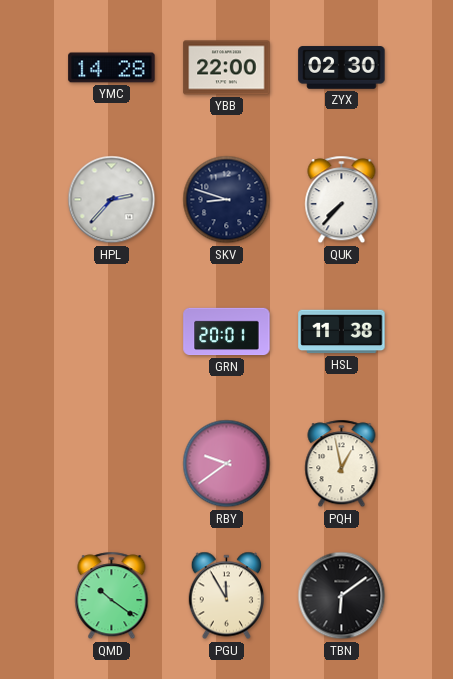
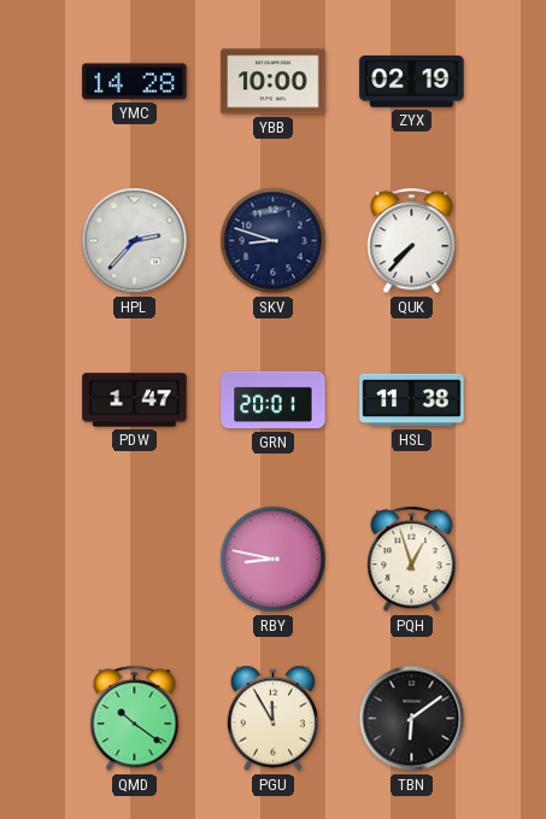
YBB: 22:00 -> 10:00
ZYX: 02:30 -> 02:19
PDW: none -> 1:47
RBY: 9:39 -> 8:47
PQH: 12:58 -> 12:57
